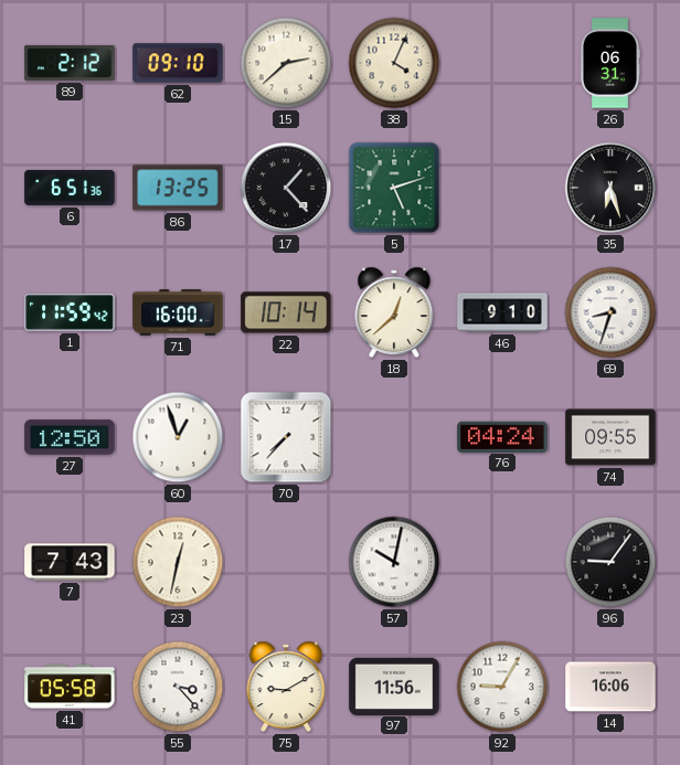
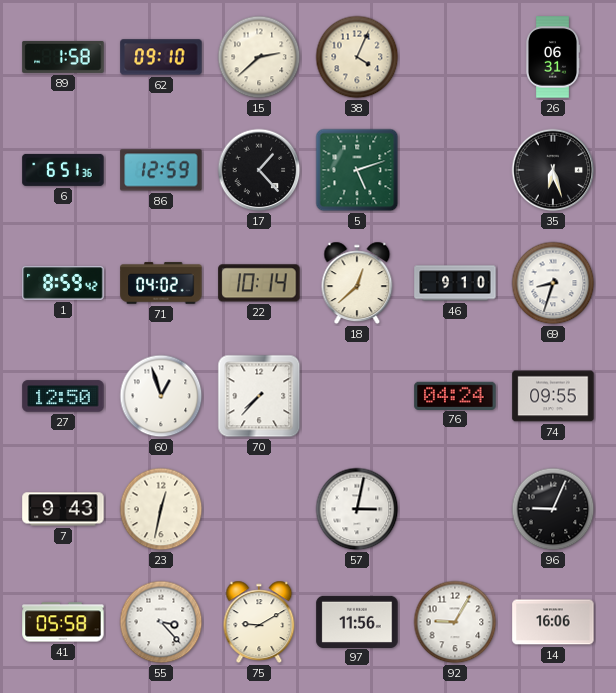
89: 2:12 -> 1:58
86: 13:25 -> 12:59
1: 11:59 -> 8:59
71: 16:00 -> 04:02
7: 7:43 -> 9:43
57: 10:02 -> 3:02
96: 9:06 -> 9:04
